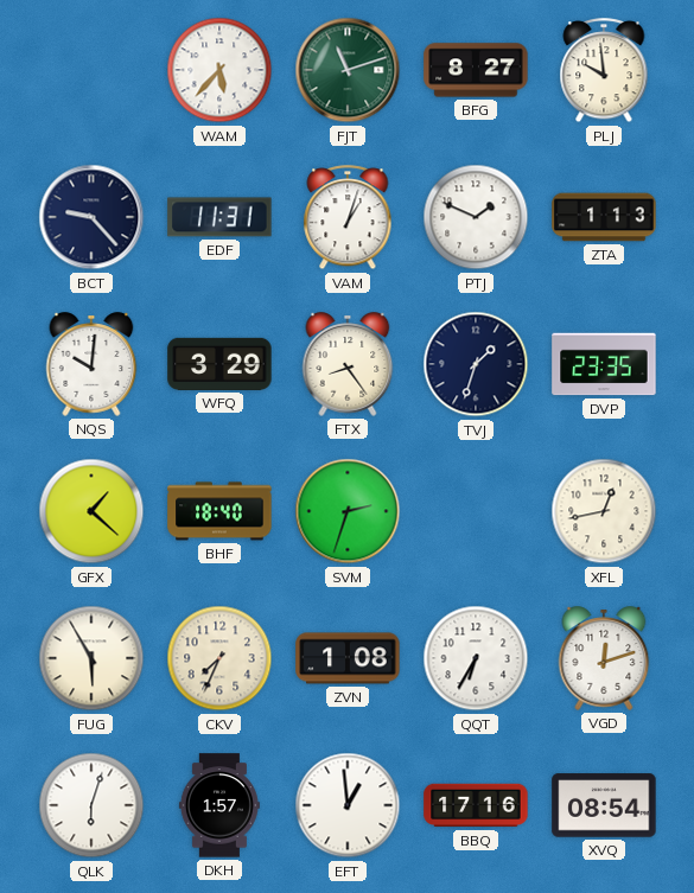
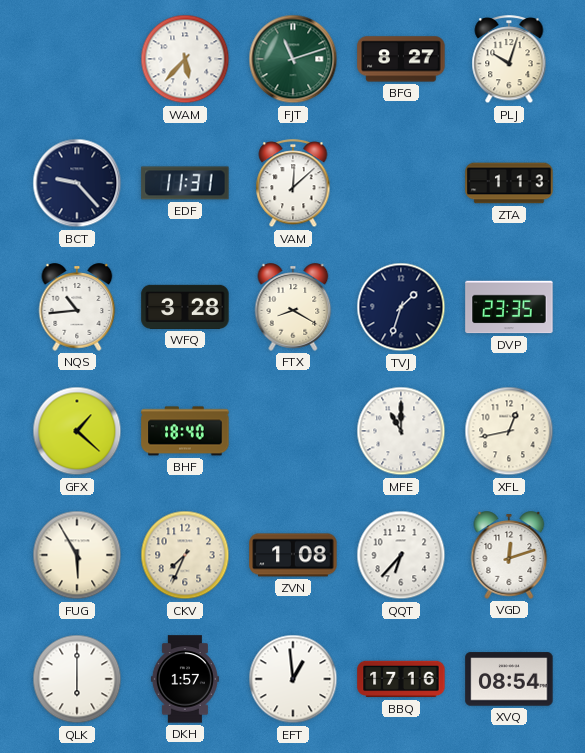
PLJ: 9:59 -> 10:03
VAM: 1:03 -> 12:08
PTJ: 1:49 -> none
NQS: 10:01 -> 10:44
WFQ: 3:29 -> 3:28
FTX: 8:24 -> 8:20
SVM: 2:33 -> none
MFE: none -> 11:00
QQT: 6:35 -> 6:37
QLK: 6:03 -> 6:00
